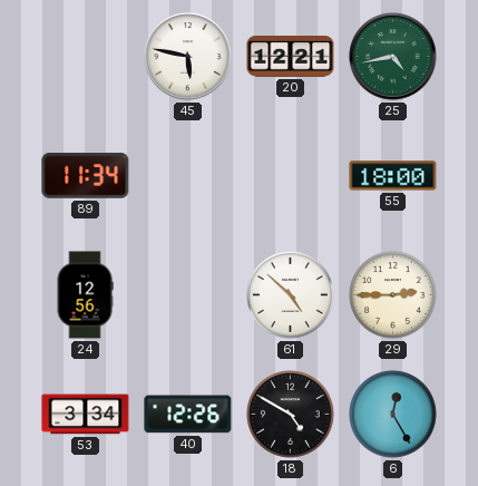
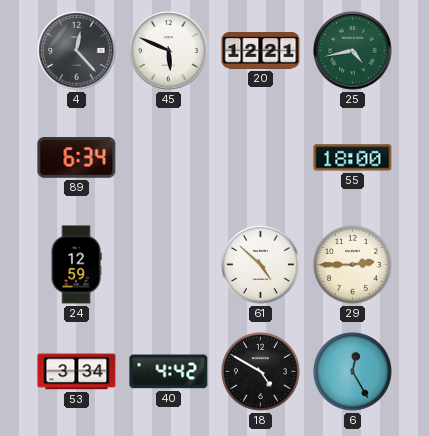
4: none -> 12:23
45: 5:47 -> 5:49
89: 11:34 -> 6:34
24: 12:56 -> 12:59
40: 12:26 -> 4:42
